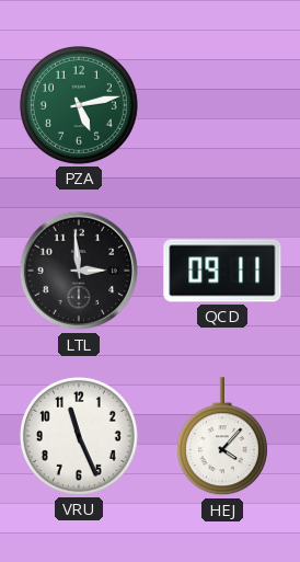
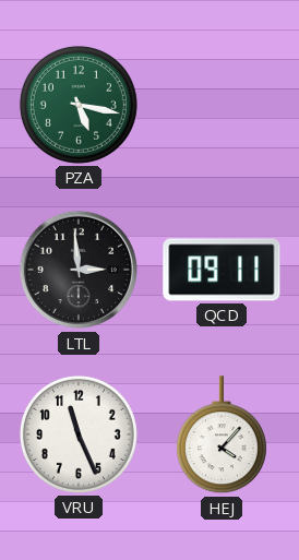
PZA: 5:13 -> 5:17
